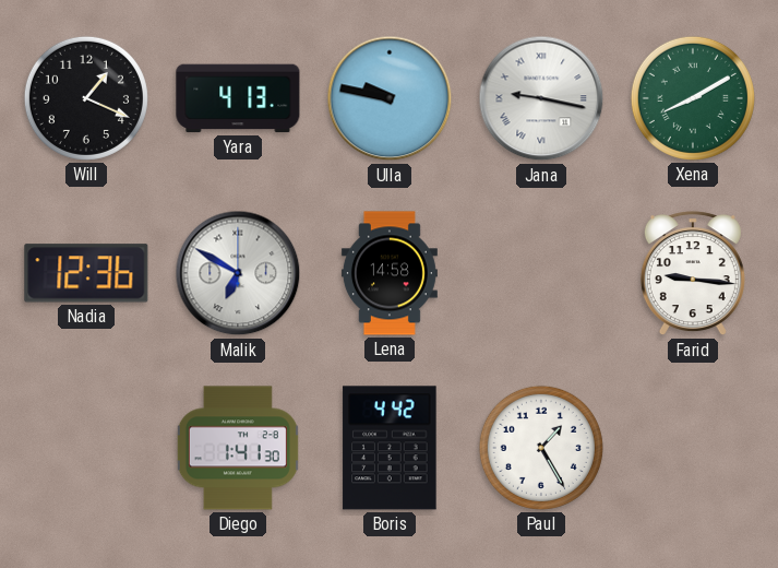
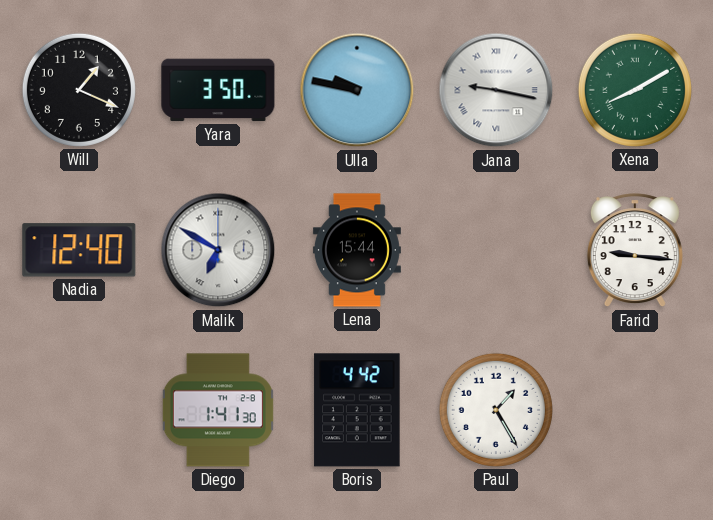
Yara: 4:13 -> 3:50
Nadia: 12:36 -> 12:40
Lena: 14:58 -> 15:44
